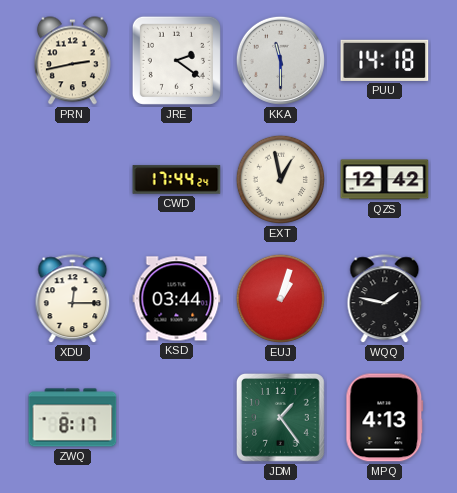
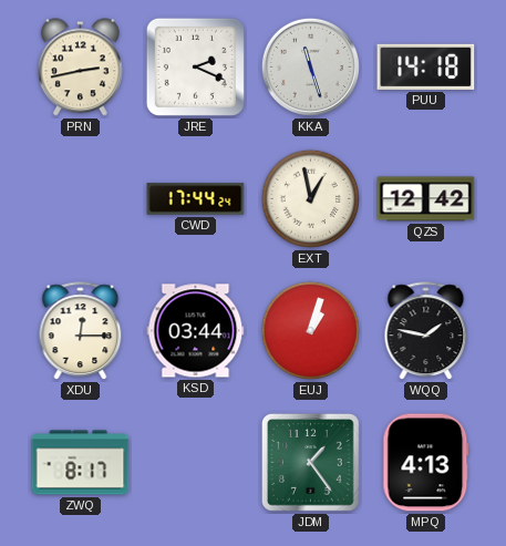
JRE: 2:21 -> 2:19
KKA: 11:30 -> 11:27
